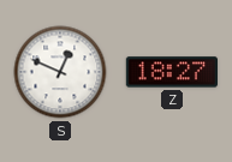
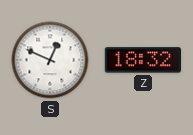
Z: 18:27 -> 18:32
